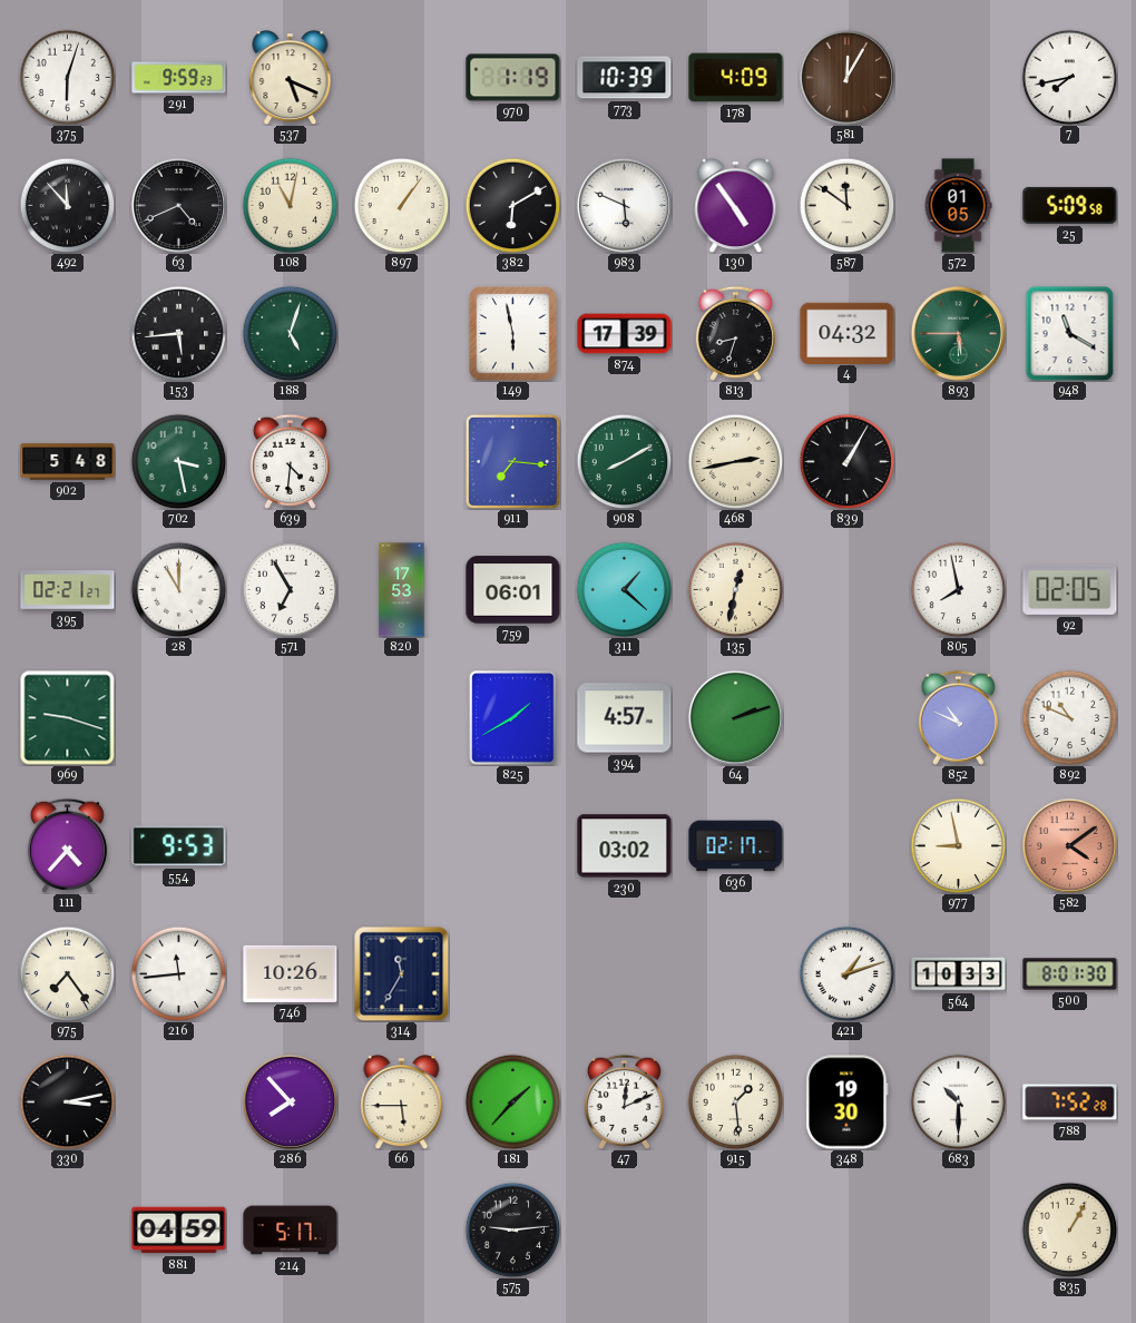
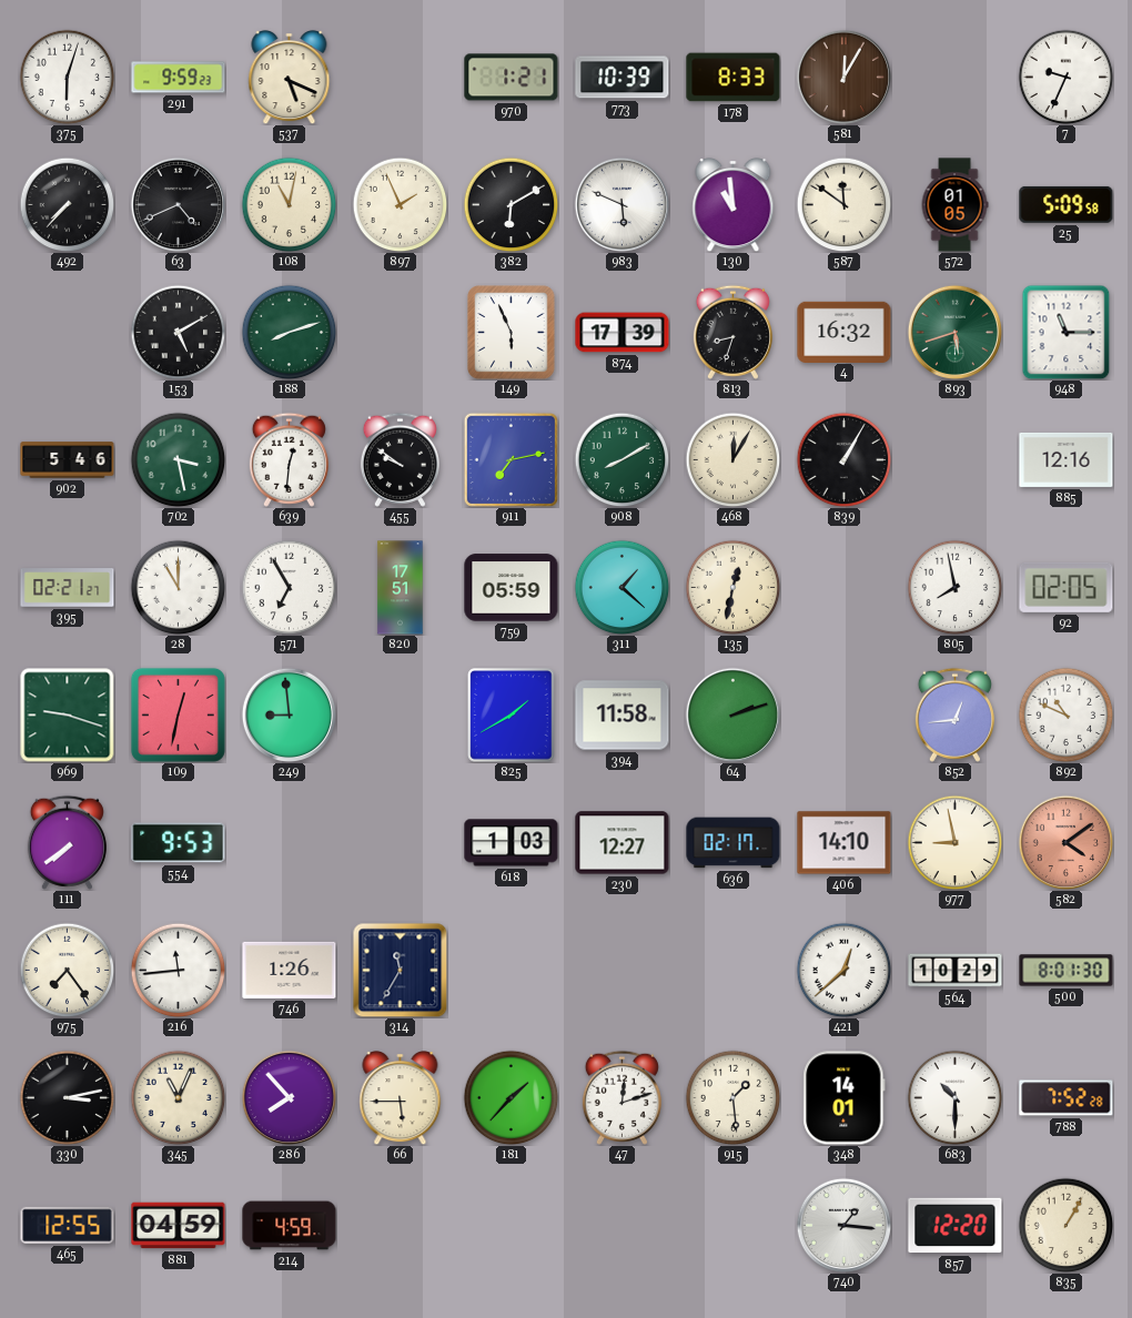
970: 1:19 -> 1:21
178: 4:09 -> 8:33
7: 7:43 -> 9:34
492: 11:53 -> 7:37
897: 1:06 -> 1:56
130: 4:54 -> 10:59
153: 5:44 -> 5:10
188: 5:03 -> 8:12
149: 5:58 -> 5:56
4: 04:32 -> 16:32
893: 5:45 -> 5:42
948: 11:20 -> 11:15
902: 5:48 -> 5:46
639: 4:31 -> 12:31
455: none -> 9:51
911: 7:16 -> 7:13
468: 2:43 -> 12:05
885: none -> 12:16
820: 17:53 -> 17:51
759: 06:01 -> 05:59
109: none -> 12:32
249: none -> 8:59
394: 4:57 -> 11:58
852: 10:49 -> 12:44
111: 4:37 -> 7:39
618: none -> 1:03
230: 03:02 -> 12:27
406: none -> 14:10
746: 10:26 -> 1:26
421: 1:12 -> 12:38
564: 10:33 -> 10:29
345: none -> 11:04
47: 12:11 -> 12:12
348: 19:30 -> 14:01
465: none -> 12:55
214: 5:17 -> 4:59
575: 9:14 -> none
740: none -> 1:16
857: none -> 12:20
